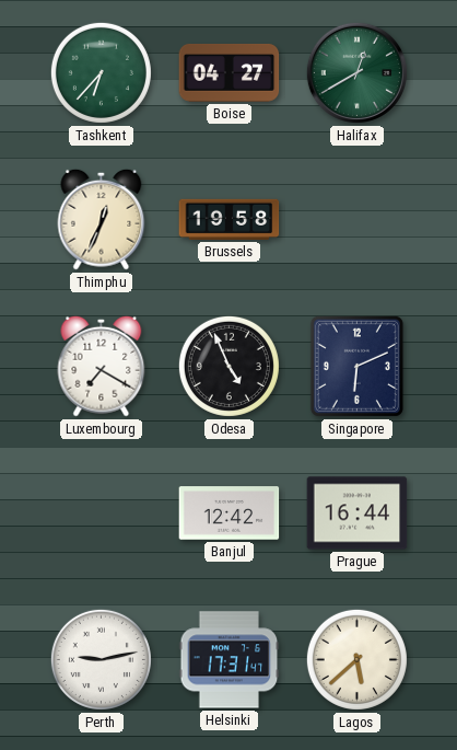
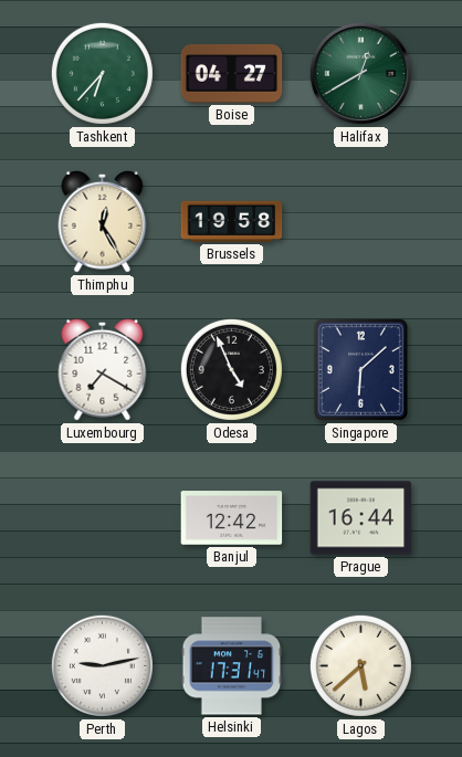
Thimphu: 12:34 -> 12:25
Singapore: 6:11 -> 6:08
